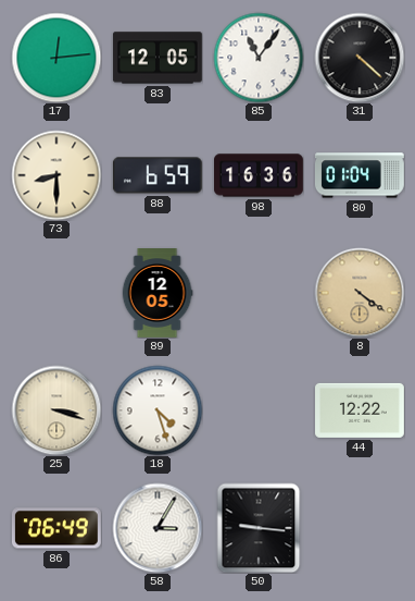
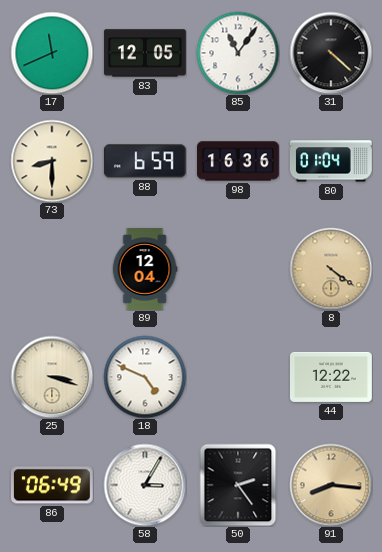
17: 12:14 -> 11:41
89: 12:05 -> 12:04
18: 4:27 -> 4:49
50: 9:16 -> 2:24
91: none -> 8:16
